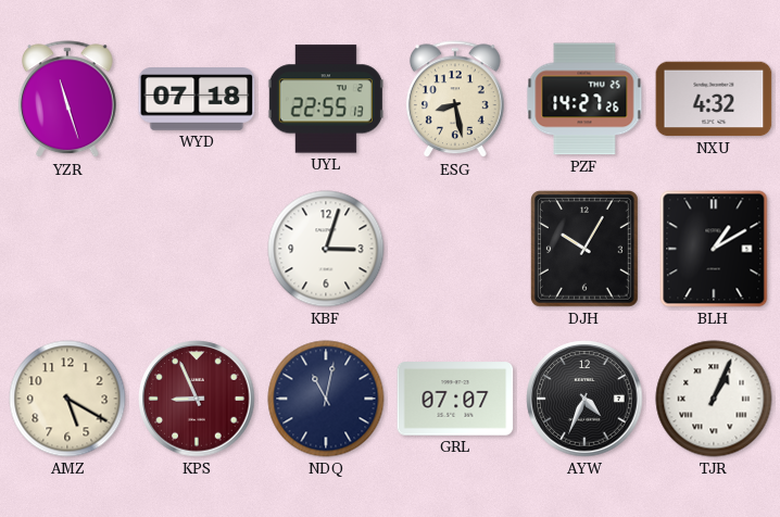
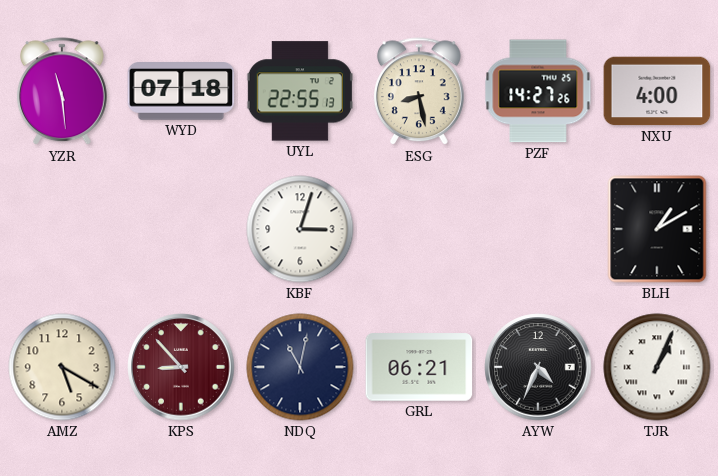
YZR: 11:27 -> 11:29
NXU: 4:32 -> 4:00
DJH: 10:05 -> none
KPS: 8:56 -> 8:53
GRL: 07:07 -> 06:21
